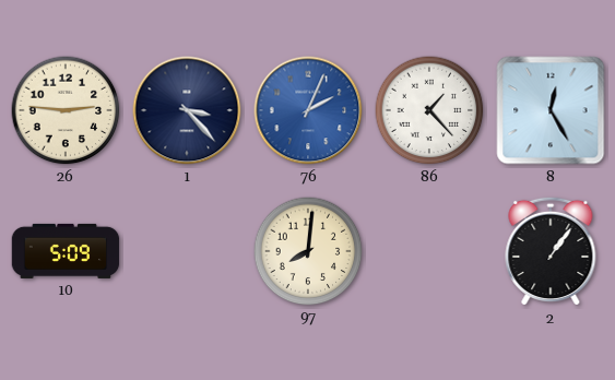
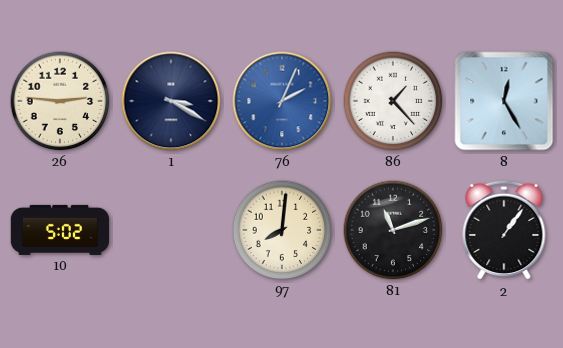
1: 3:23 -> 3:20
10: 5:09 -> 5:02
81: none -> 11:12
